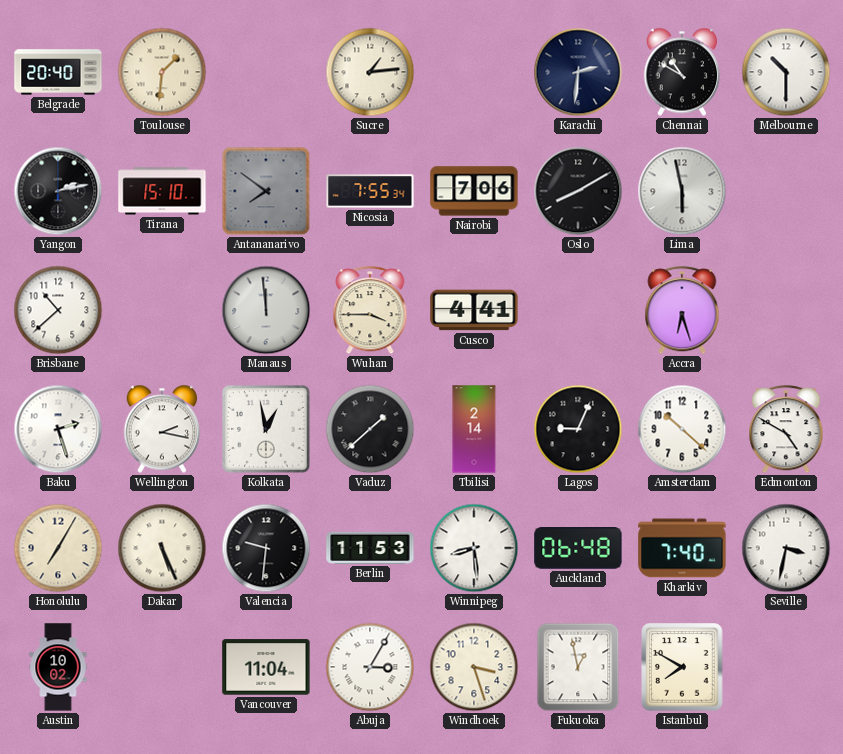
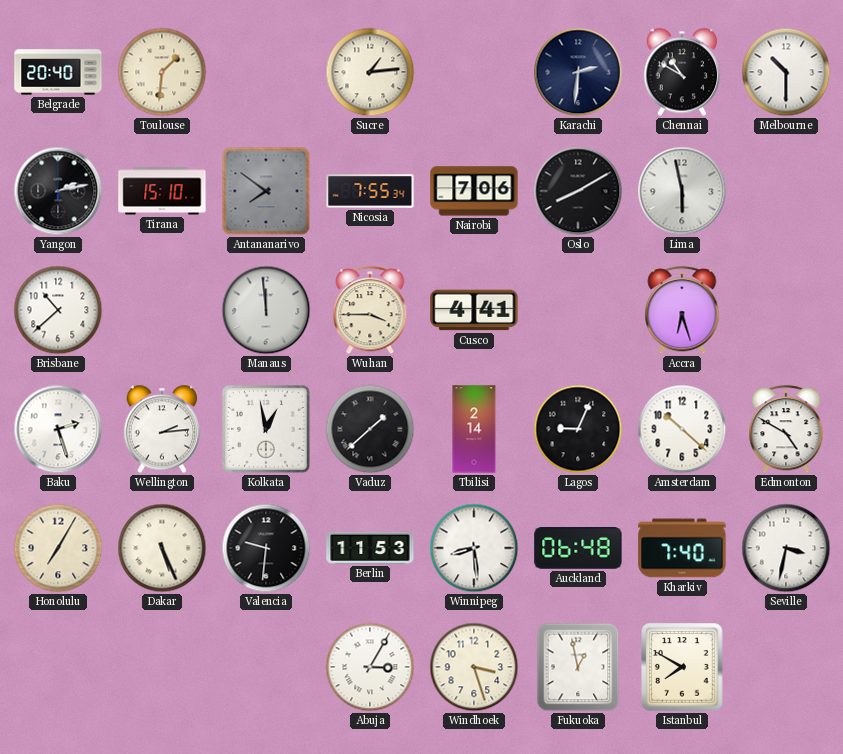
Wellington: 2:17 -> 2:14
Austin: 10:02 -> none
Vancouver: 11:04 -> none
